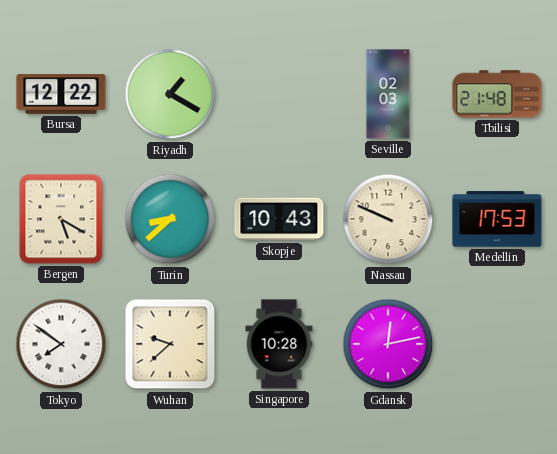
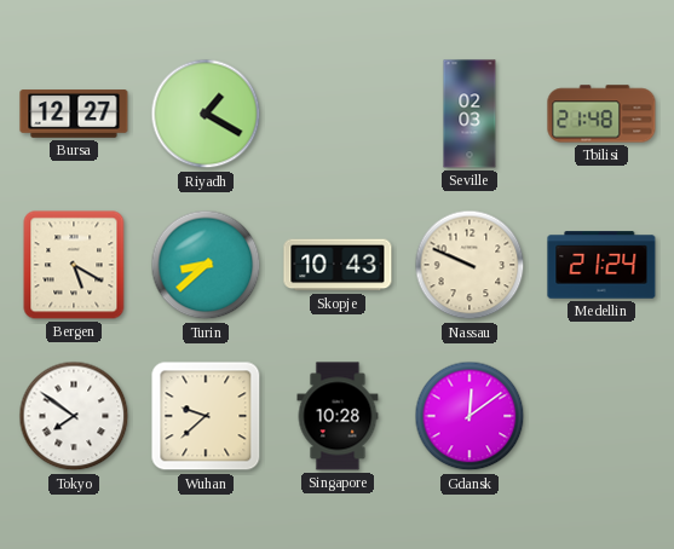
Bursa: 12:22 -> 12:27
Medellin: 17:53 -> 21:24
Gdansk: 12:13 -> 12:09
